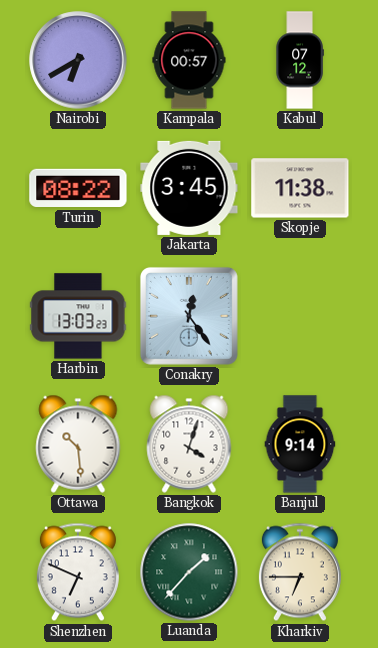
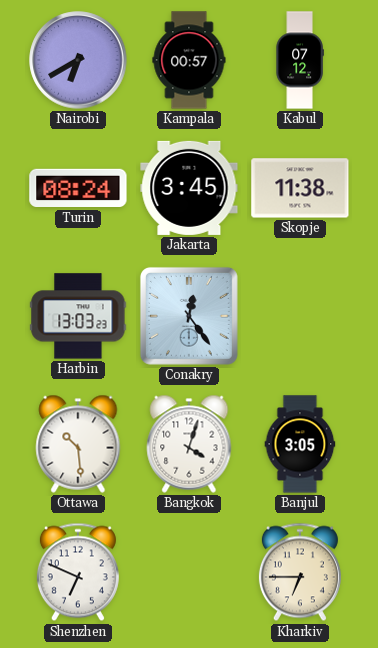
Turin: 08:22 -> 08:24
Banjul: 9:14 -> 3:05
Luanda: 1:37 -> none
